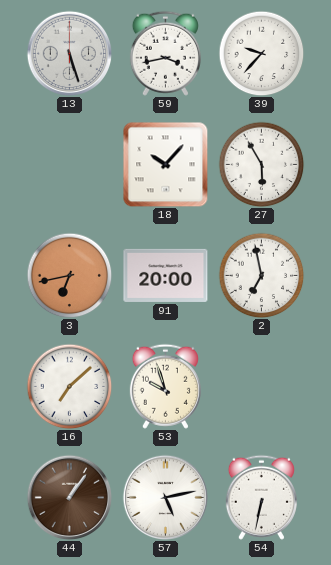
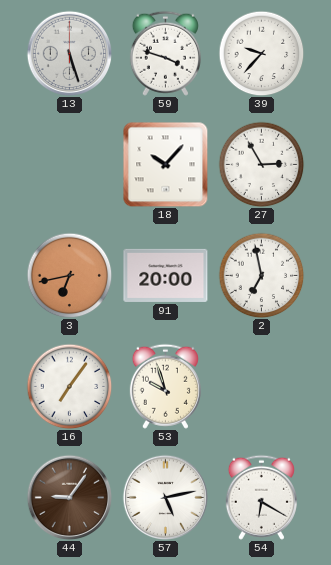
59: 3:43 -> 3:48
27: 5:55 -> 2:55
16: 7:08 -> 7:06
44: 1:06 -> 9:06
54: 6:32 -> 6:20
